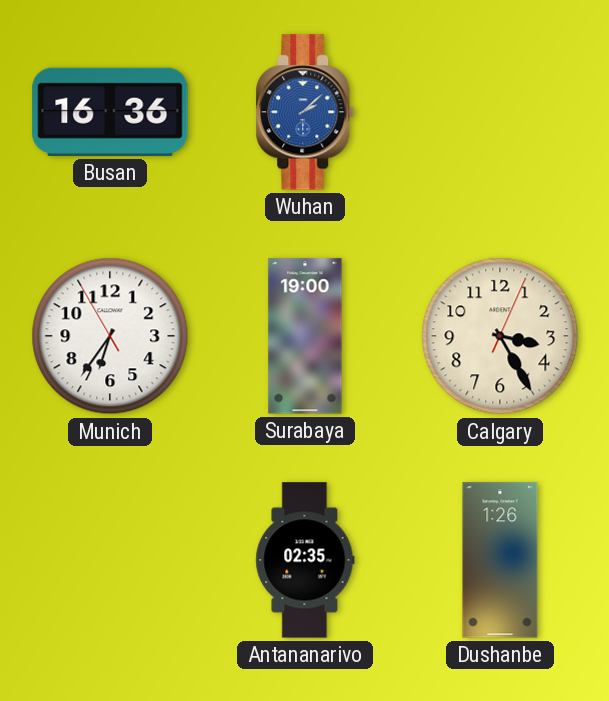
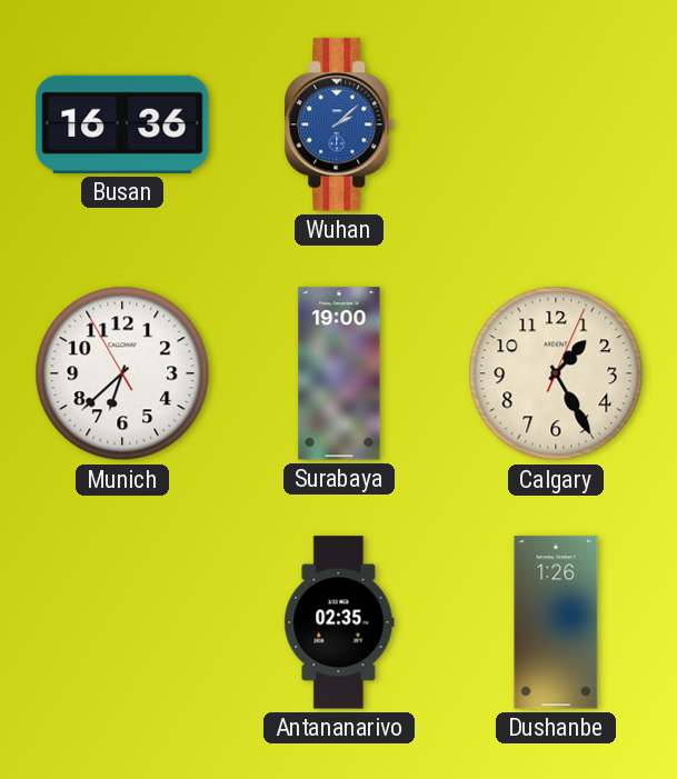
Munich: 6:35 -> 6:37
Calgary: 3:25 -> 1:25
